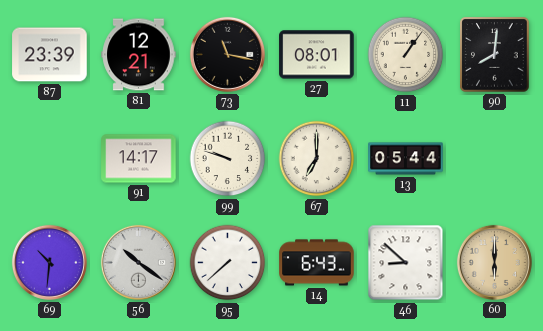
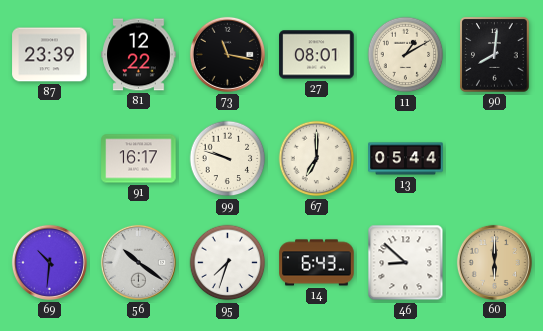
81: 12:21 -> 12:22
11: 1:06 -> 1:10
91: 14:17 -> 16:17
95: 7:38 -> 7:33
